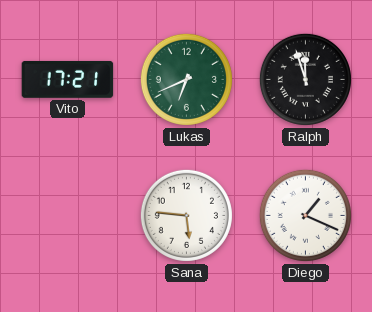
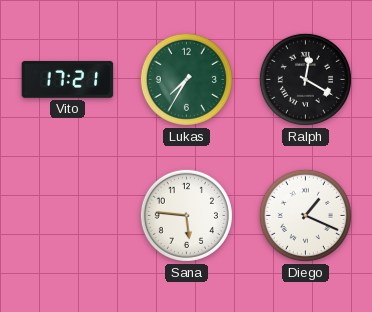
Lukas: 6:41 -> 7:35
Ralph: 11:57 -> 12:20
